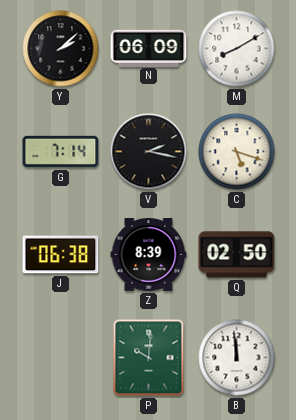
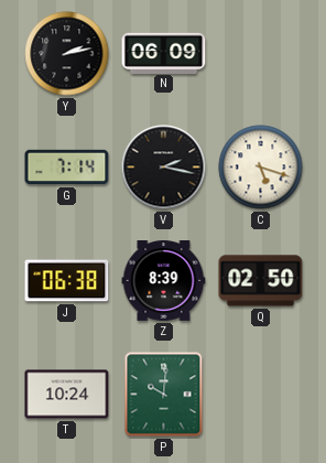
Y: 2:08 -> 2:13
M: 8:10 -> none
T: none -> 10:24
B: 11:59 -> none
